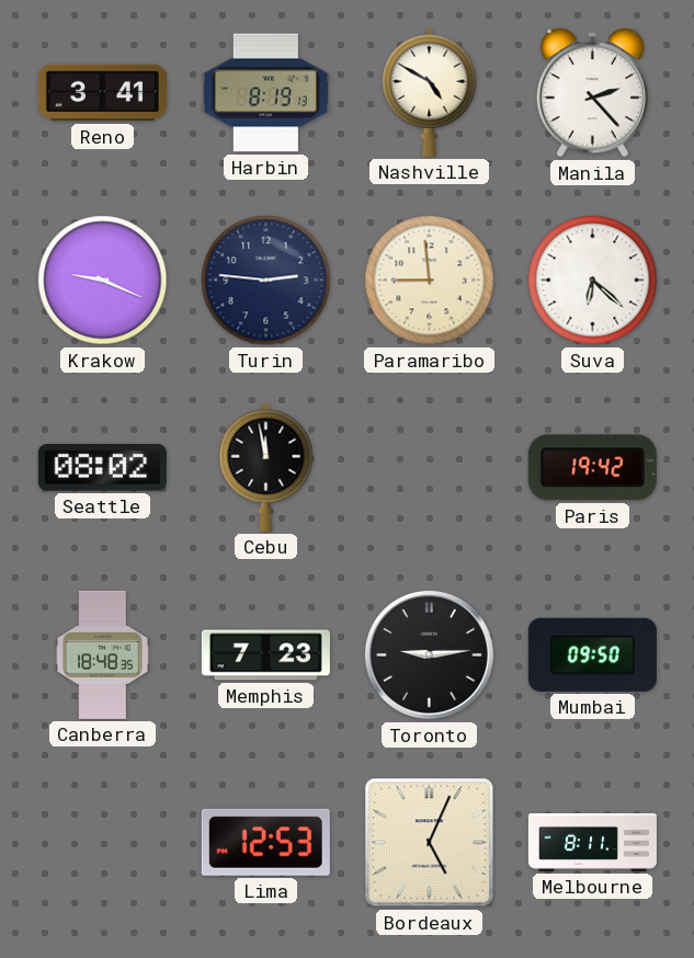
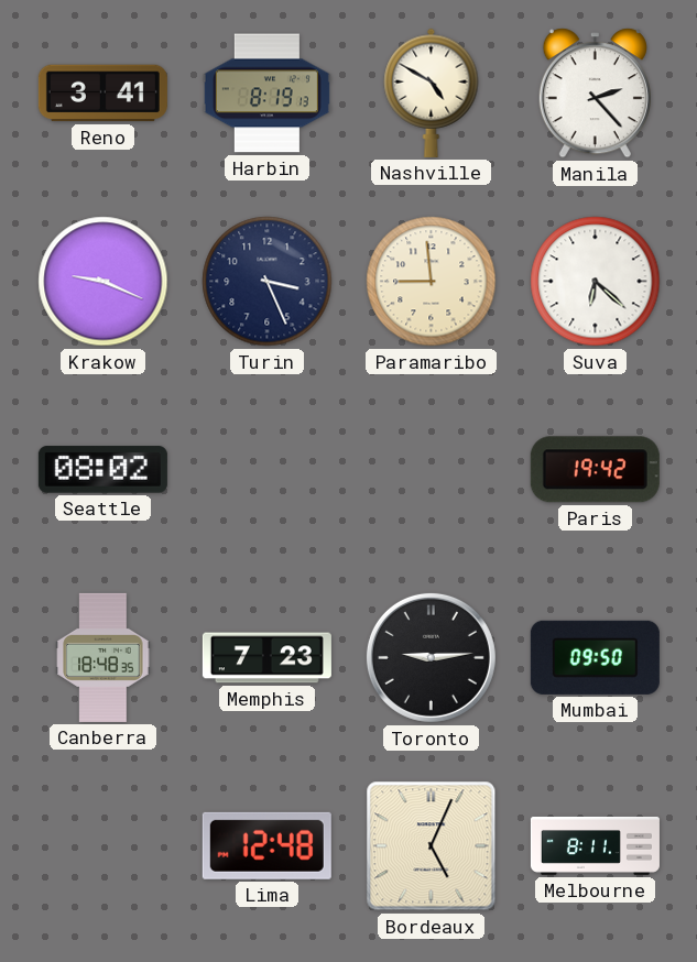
Turin: 2:46 -> 3:26
Cebu: 11:58 -> none
Lima: 12:53 -> 12:48
